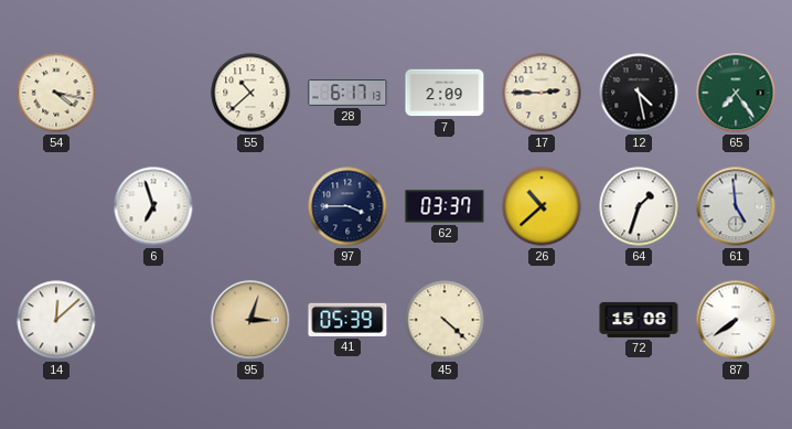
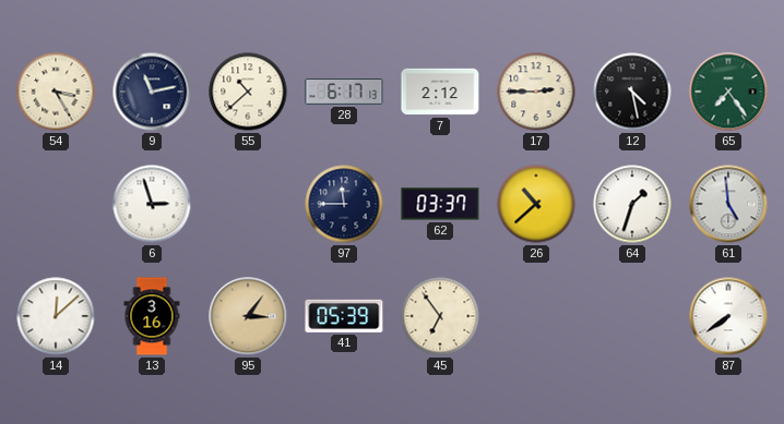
54: 4:17 -> 3:25
9: none -> 11:13
7: 2:09 -> 2:12
6: 6:57 -> 2:57
97: 3:45 -> 11:45
13: none -> 3:16
95: 3:03 -> 3:06
45: 4:22 -> 6:54
72: 15:08 -> none
